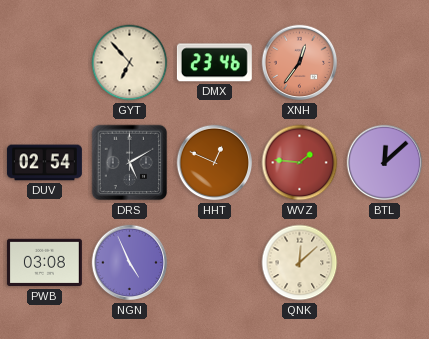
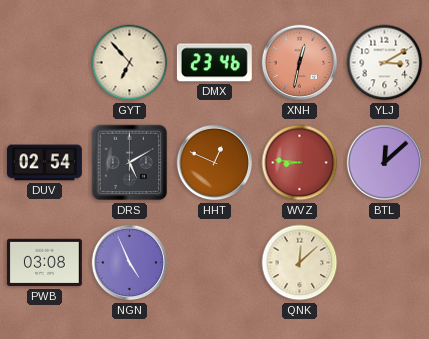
XNH: 12:36 -> 12:32
YLJ: none -> 3:10
WVZ: 1:46 -> 8:46
